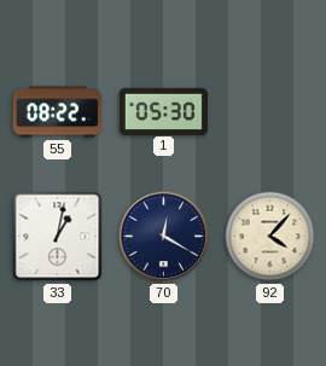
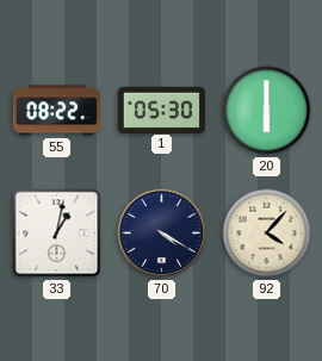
20: none -> 6:00
70: 12:20 -> 4:20
